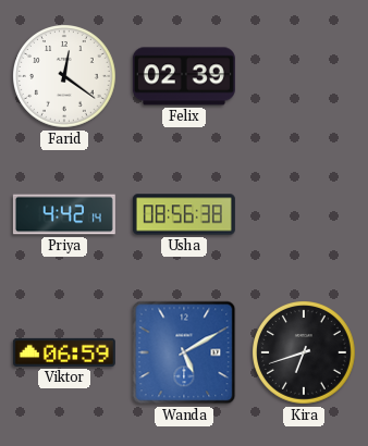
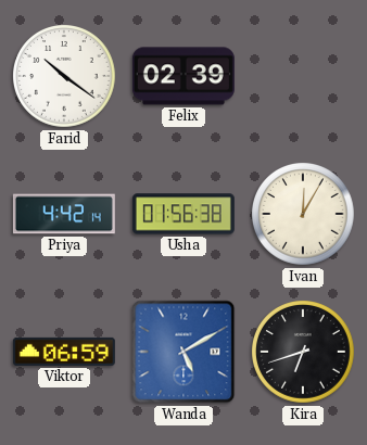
Farid: 12:21 -> 10:21
Usha: 08:56 -> 01:56
Ivan: none -> 12:05
